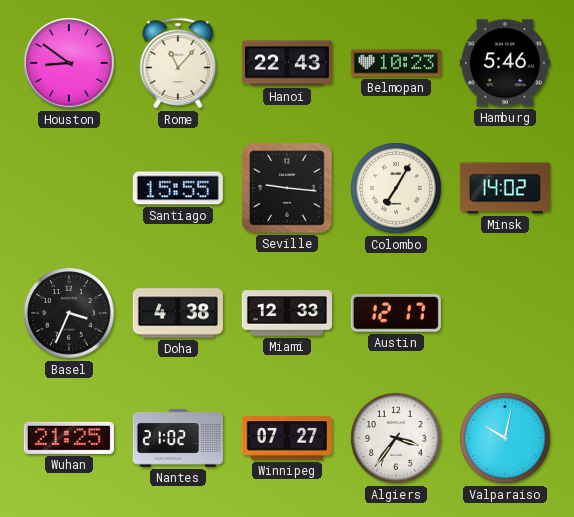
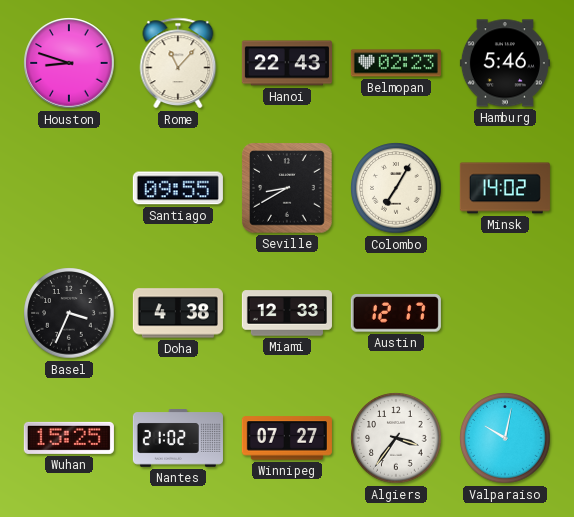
Houston: 8:51 -> 8:48
Belmopan: 10:23 -> 02:23
Santiago: 15:55 -> 09:55
Seville: 9:16 -> 8:40
Wuhan: 21:25 -> 15:25
